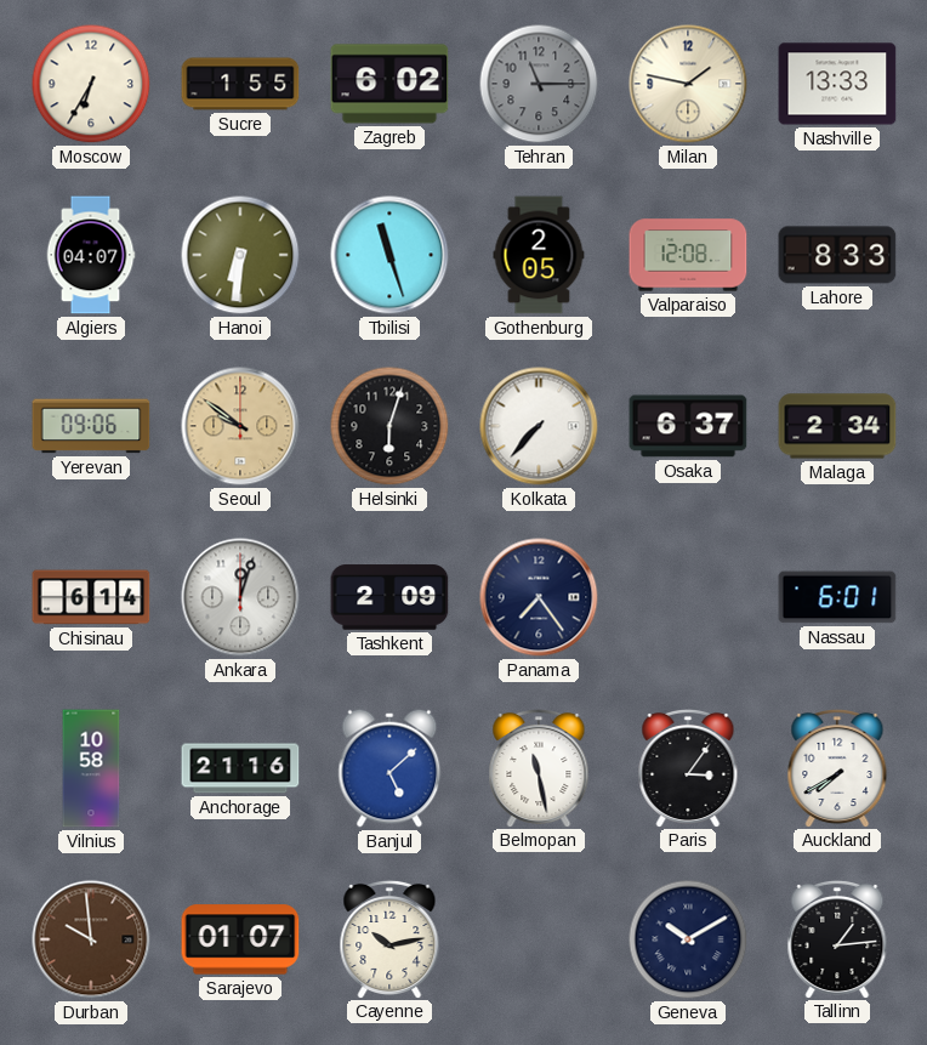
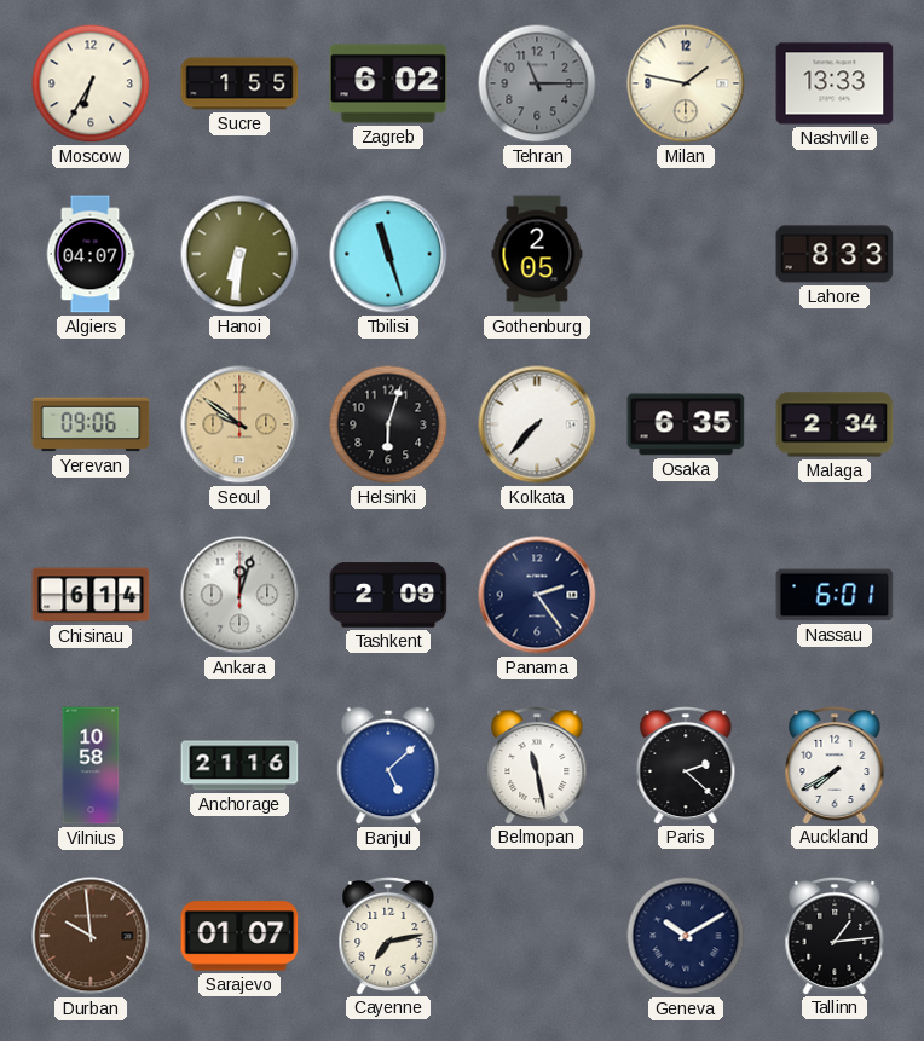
Valparaiso: 12:08 -> none
Osaka: 6:37 -> 6:35
Panama: 7:24 -> 2:24
Paris: 3:06 -> 2:22
Cayenne: 10:13 -> 7:13
